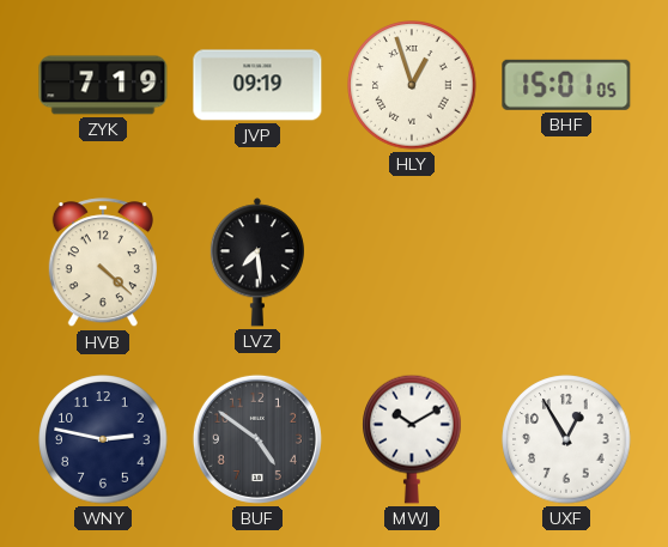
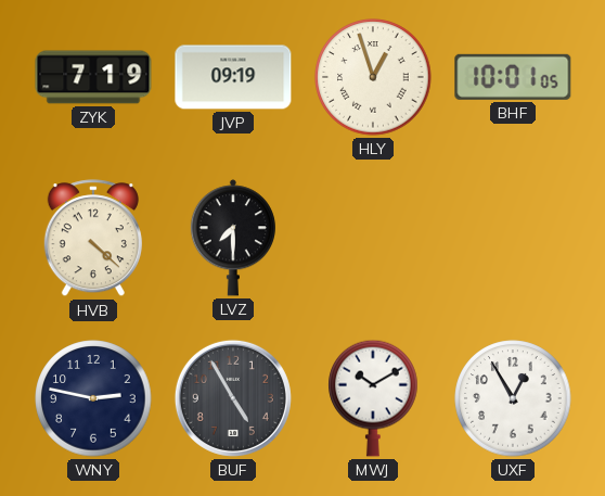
BHF: 15:01 -> 10:01
LVZ: 7:29 -> 7:30
BUF: 4:51 -> 4:55
